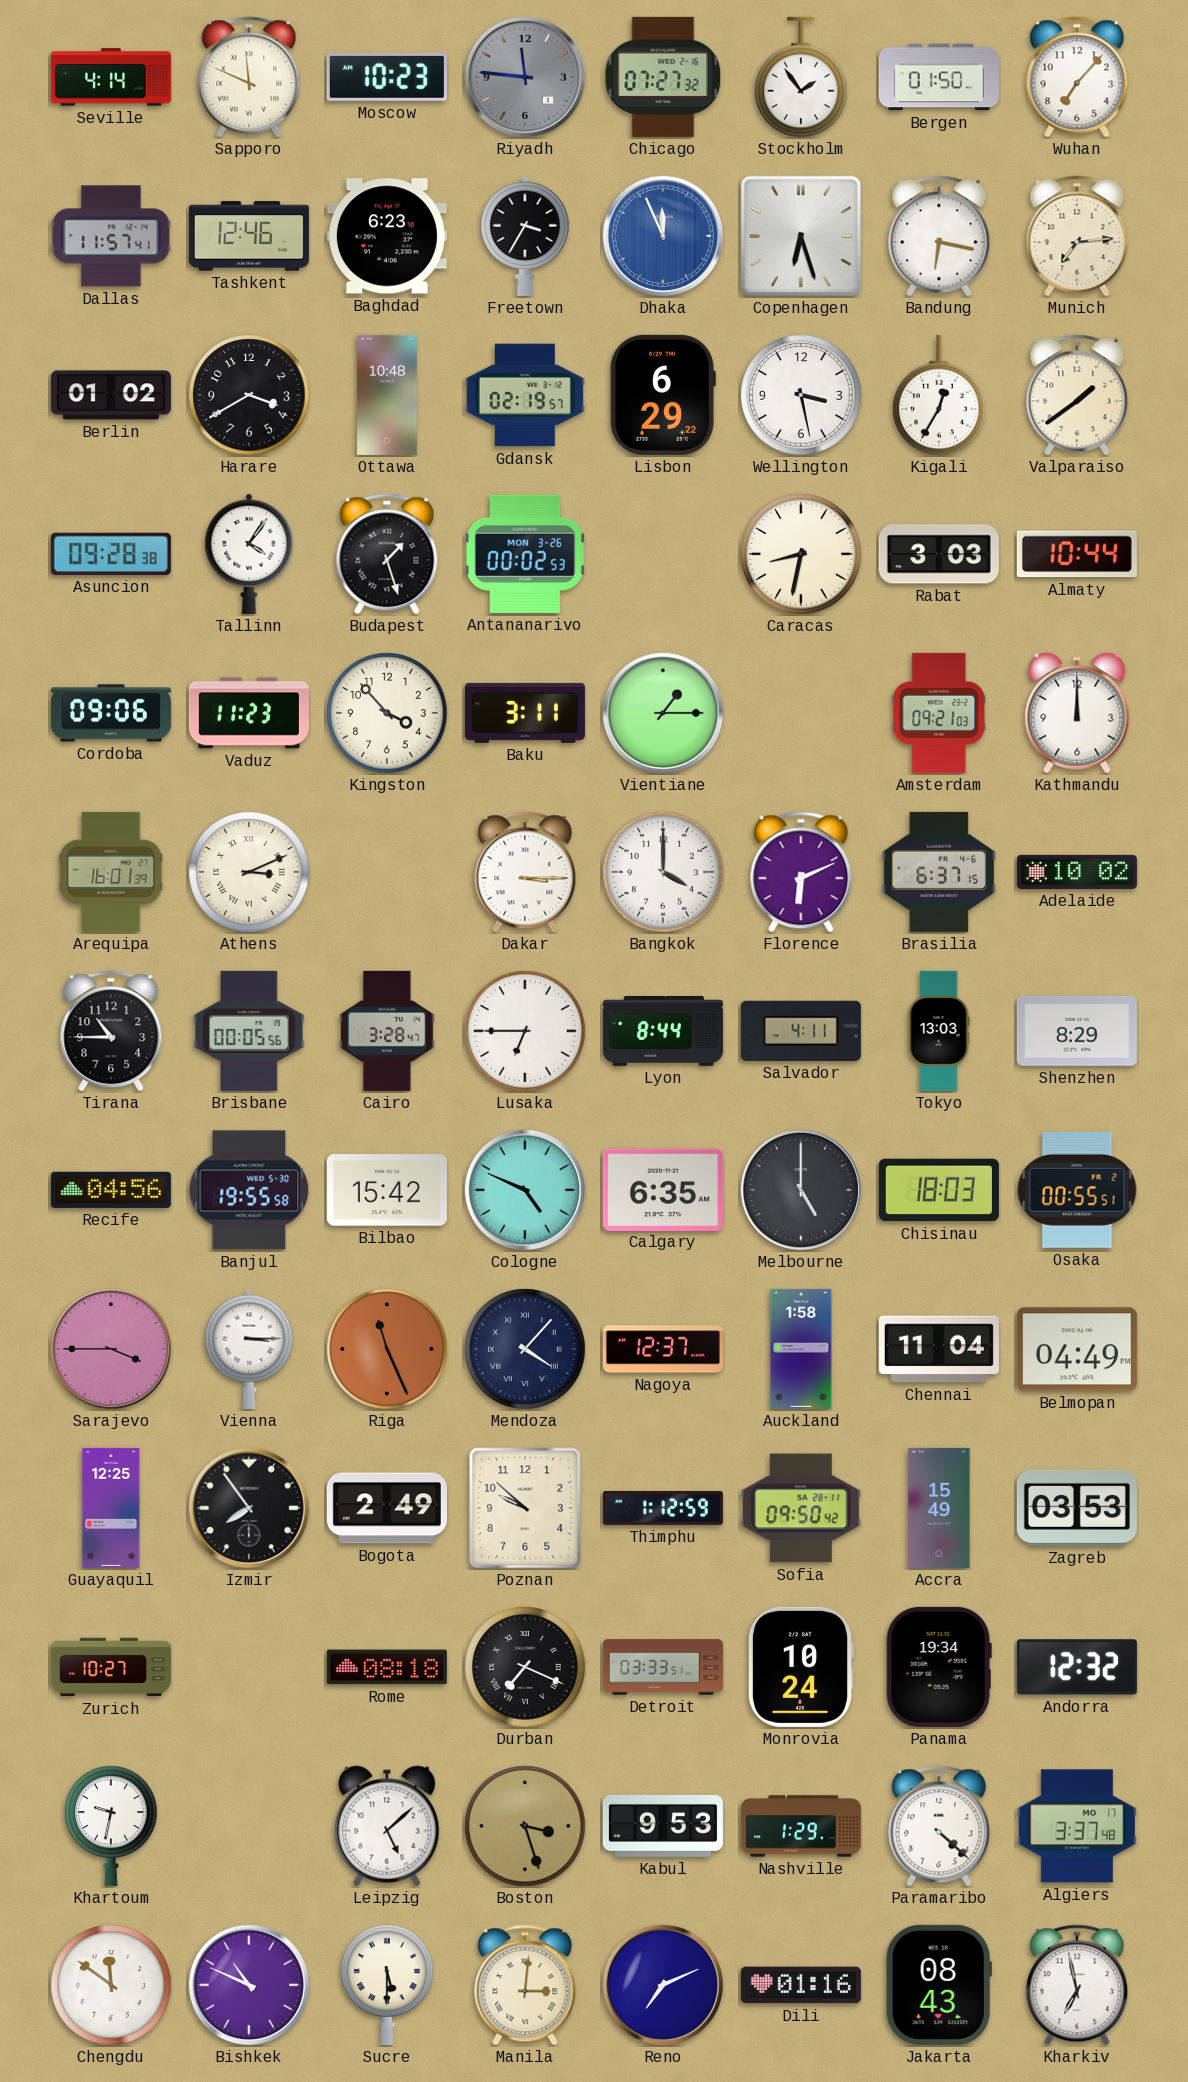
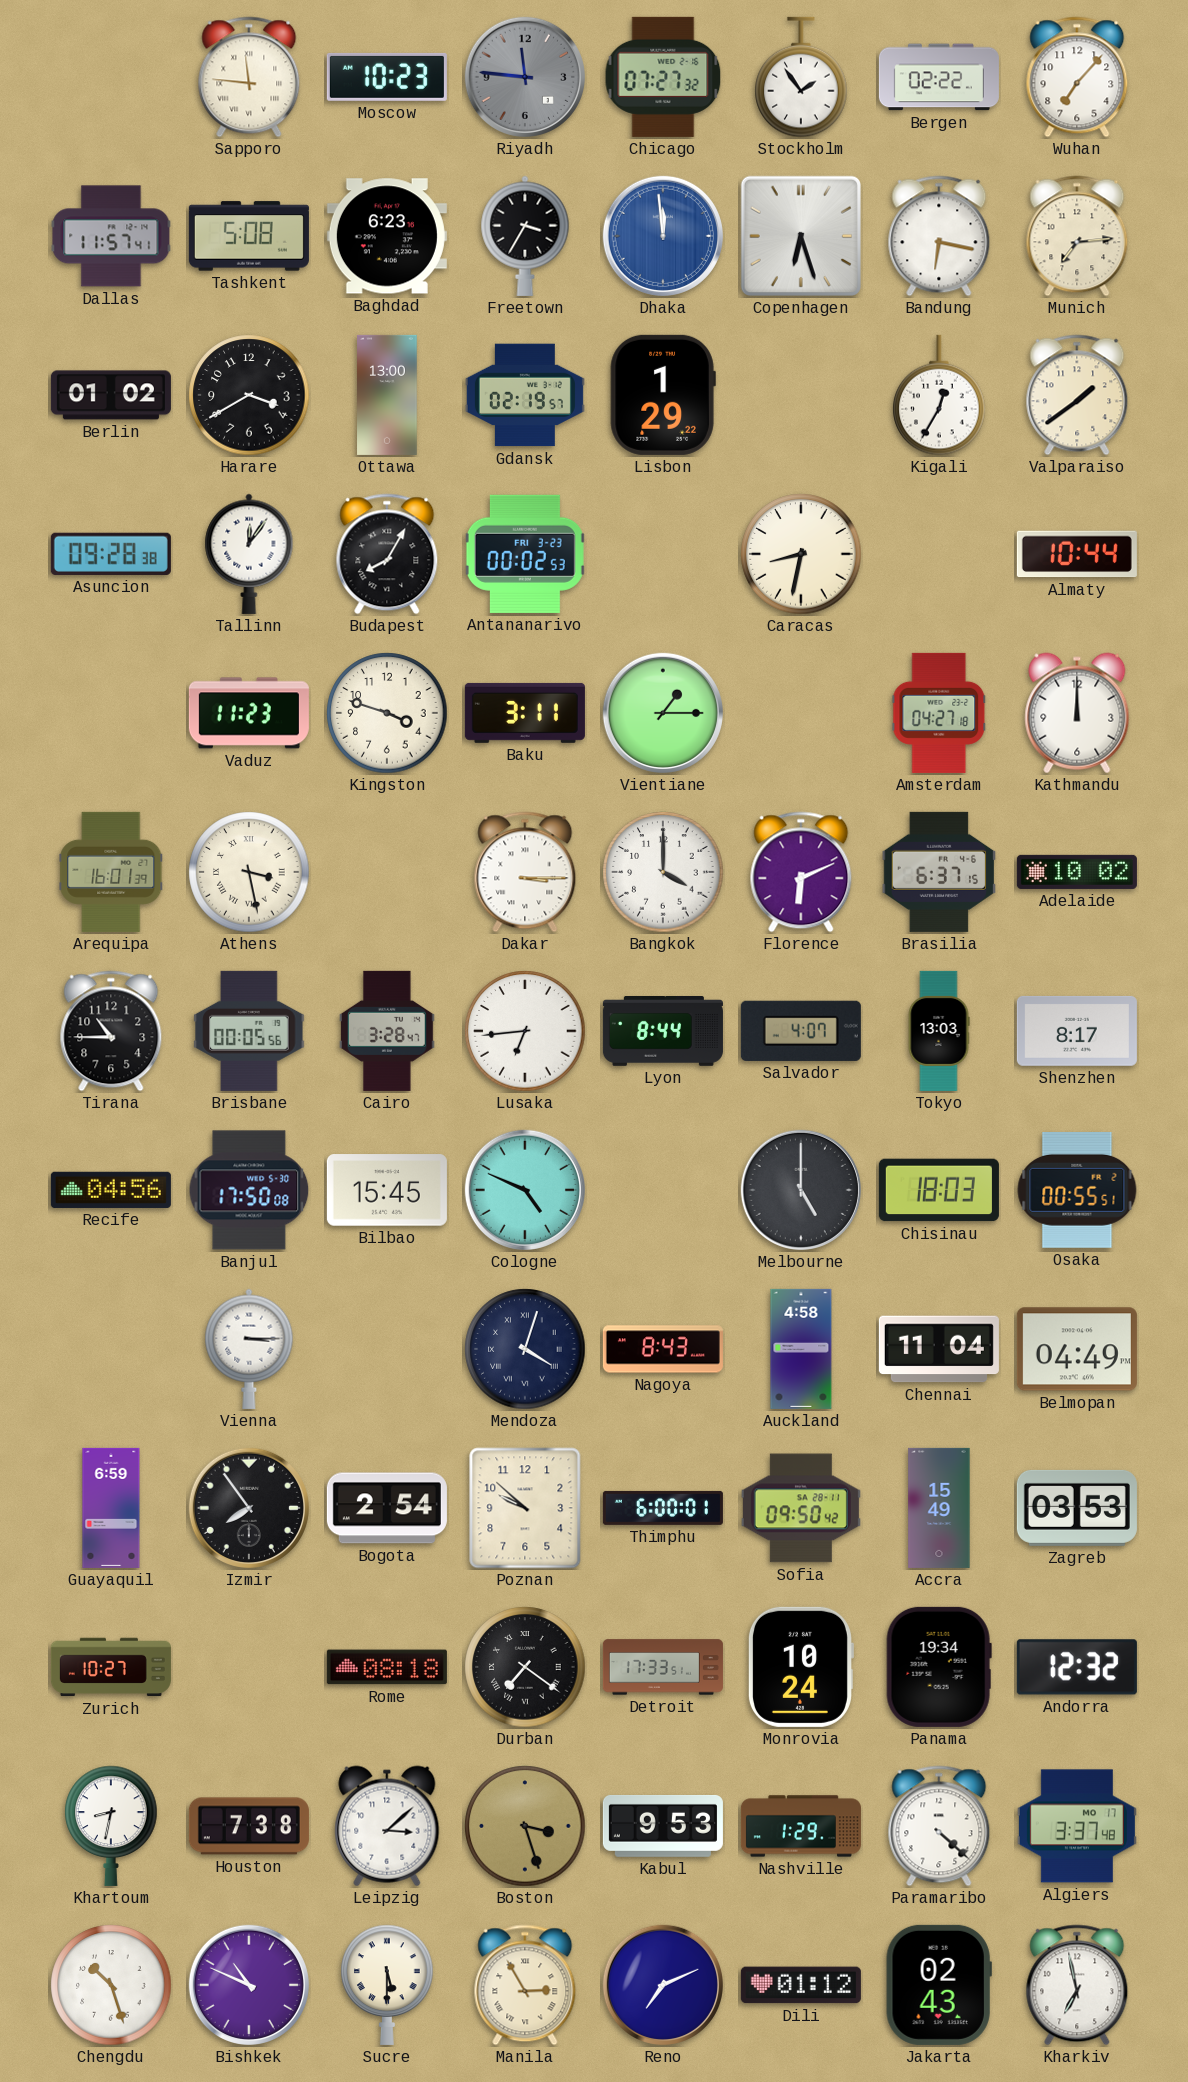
Seville: 4:14 -> none
Sapporo: 11:49 -> 11:46
Bergen: 01:50 -> 02:22
Tashkent: 12:46 -> 5:08
Dhaka: 11:56 -> 11:59
Ottawa: 10:48 -> 13:00
Lisbon: 6:29 -> 1:29
Wellington: 3:28 -> none
Tallinn: 4:06 -> 12:06
Budapest: 1:27 -> 8:05
Antananarivo date: MON 3-26 -> FRI 3-23
Rabat: 3:03 -> none
Cordoba: 09:06 -> none
Kingston: 3:53 -> 3:48
Amsterdam: 09:21 -> 04:27
Athens: 3:11 -> 3:28
Lusaka: 6:45 -> 6:44
Salvador: 4:11 -> 4:07
Shenzhen: 8:29 -> 8:17
Banjul: 19:55 -> 17:50
Bilbao: 15:42 -> 15:45
Calgary: 6:35 -> none
Sarajevo: 3:45 -> none
Riga: 11:26 -> none
Mendoza: 4:07 -> 4:03
Nagoya: 12:37 -> 8:43
Auckland: 1:58 -> 4:58
Guayaquil: 12:25 -> 6:59
Bogota: 2:49 -> 2:54
Thimphu: 1:12 -> 6:00
Durban: 7:19 -> 7:21
Detroit: 03:33 -> 17:33
Khartoum: 9:32 -> 8:32
Houston: none -> 7:38
Leipzig: 5:08 -> 3:08
Chengdu: 11:51 -> 10:27
Manila: 3:01 -> 2:55
Dili: 01:16 -> 01:12
Jakarta: 08:43 -> 02:43
